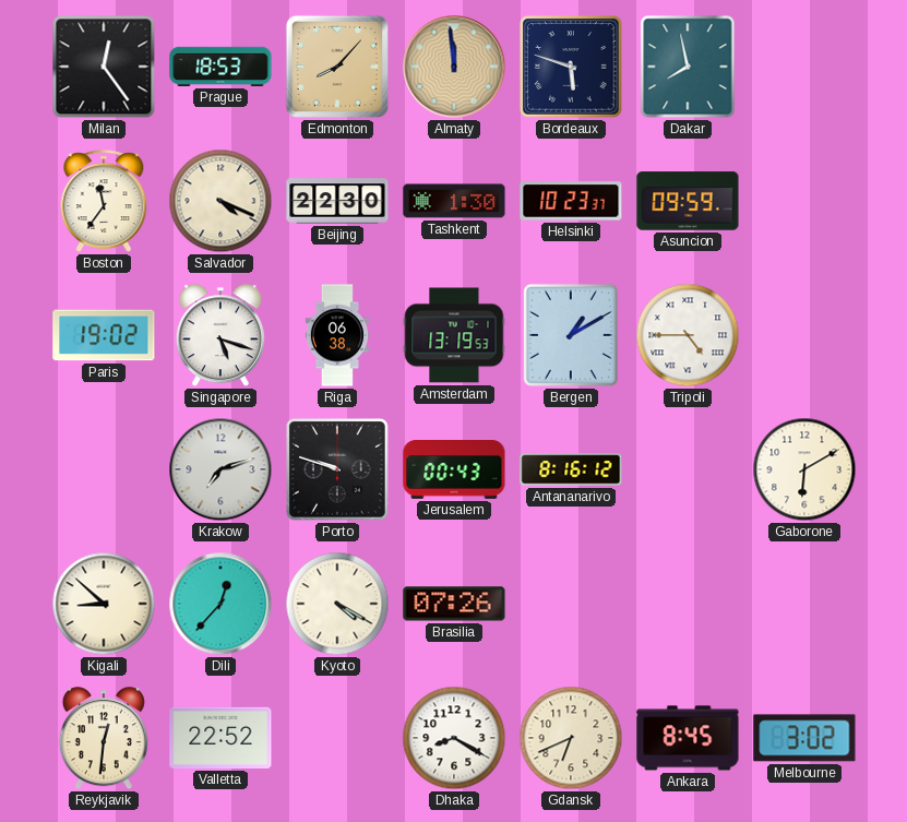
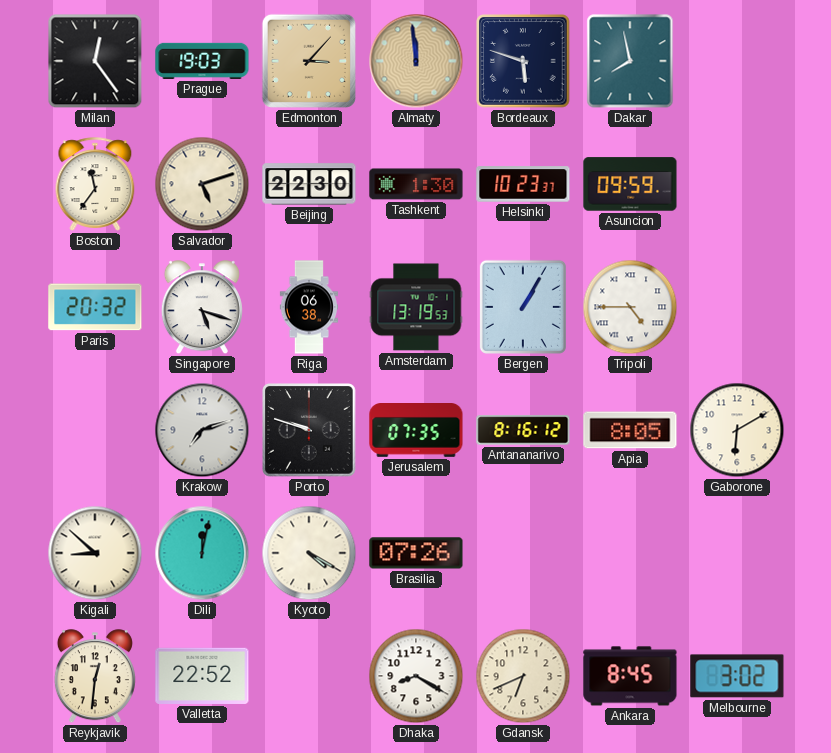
Prague: 18:53 -> 19:03
Edmonton: 8:07 -> 3:07
Salvador: 4:19 -> 5:12
Paris: 19:02 -> 20:32
Bergen: 1:10 -> 1:05
Jerusalem: 00:43 -> 07:35
Apia: none -> 8:05
Dili: 12:37 -> 12:02
